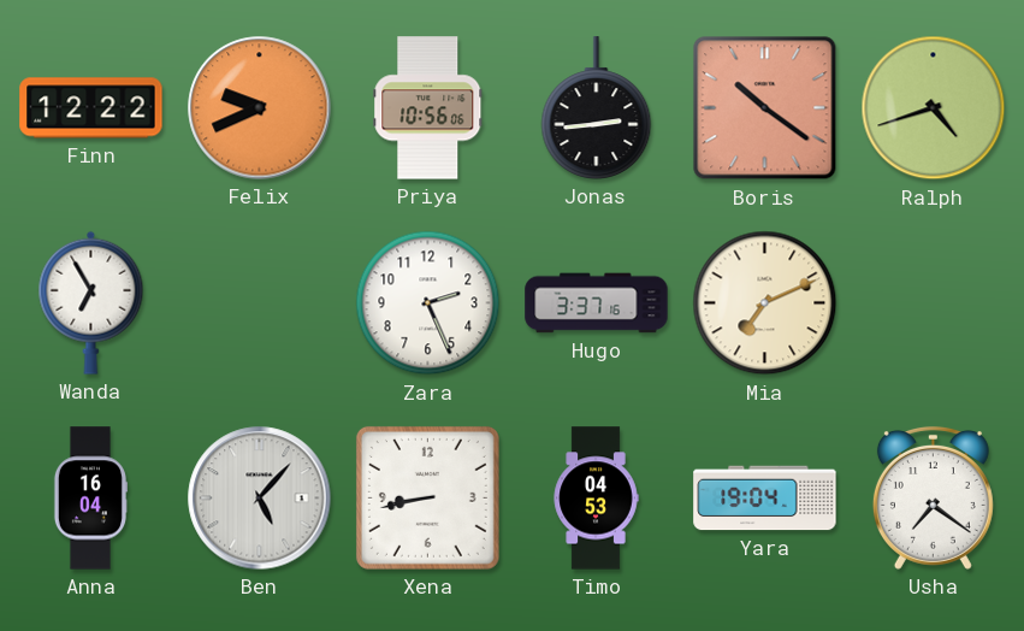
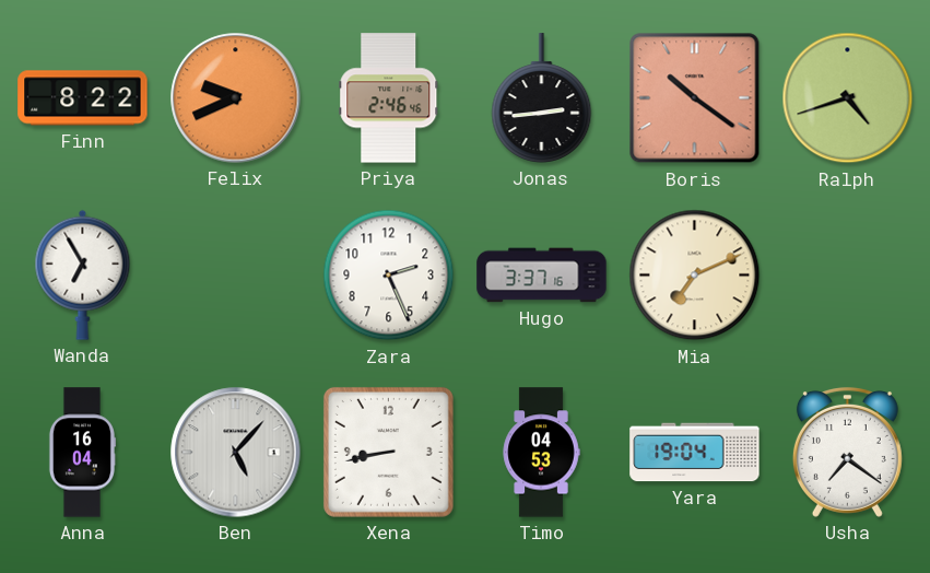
Finn: 12:22 -> 8:22
Priya: 10:56 -> 2:46
